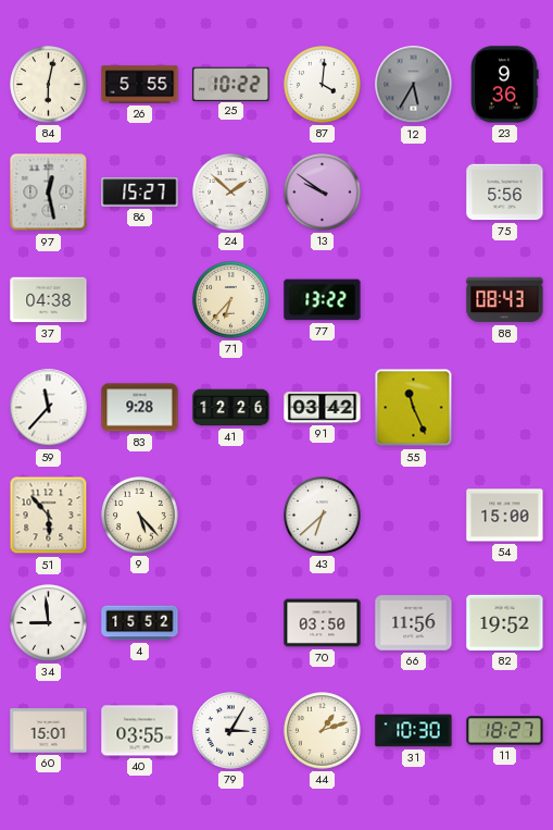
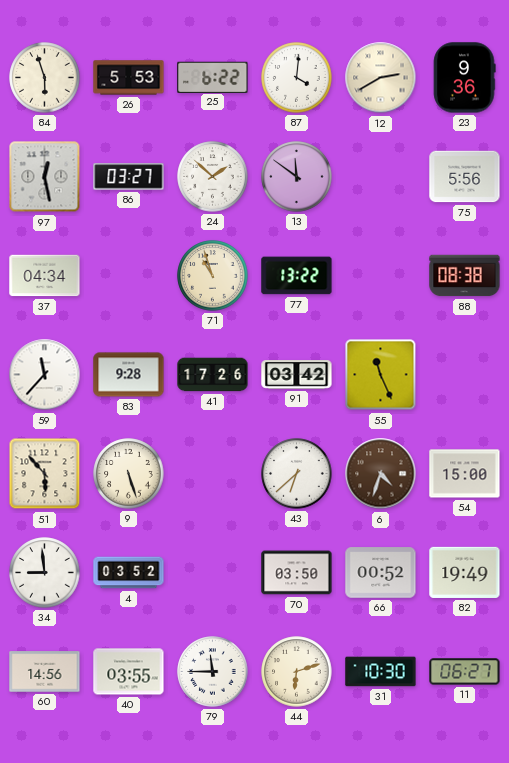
84: 6:02 -> 5:57
26: 5:55 -> 5:53
25: 10:22 -> 6:22
12: 5:35 -> 2:40
12 dial: grey -> cream
86: 15:27 -> 03:27
13: 9:51 -> 11:51
37: 04:38 -> 04:34
71: 6:37 -> 10:57
88: 08:43 -> 08:38
41: 12:26 -> 17:26
9: 5:23 -> 5:27
6: none -> 4:33
4: 15:52 -> 03:52
66: 11:56 -> 00:52
82: 19:52 -> 19:49
60: 15:01 -> 14:56
79: 3:05 -> 11:45
44: 1:12 -> 6:12
11: 18:27 -> 06:27
